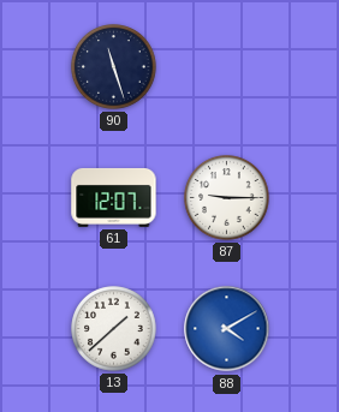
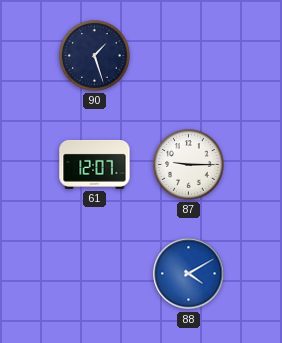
90: 11:27 -> 1:27
13: 1:38 -> none
